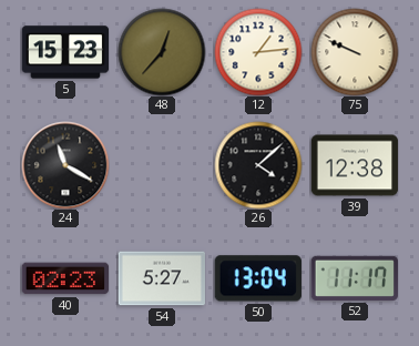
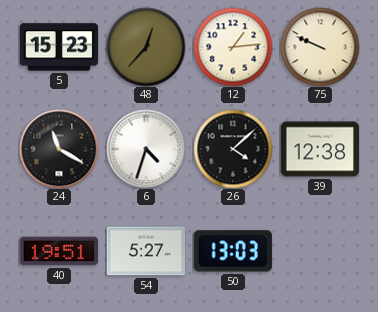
6: none -> 4:33
40: 02:23 -> 19:51
50: 13:04 -> 13:03
52: 11:17 -> none
